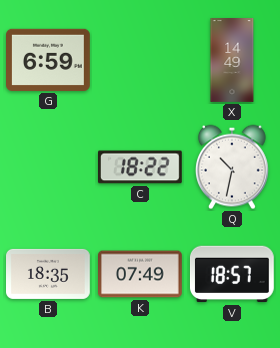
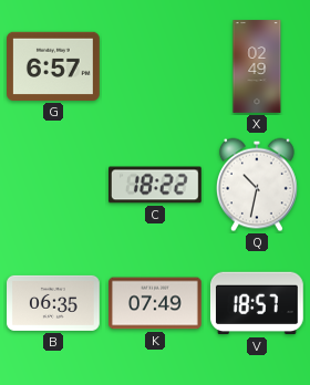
G: 6:59 -> 6:57
X: 14:49 -> 02:49
B: 18:35 -> 06:35
